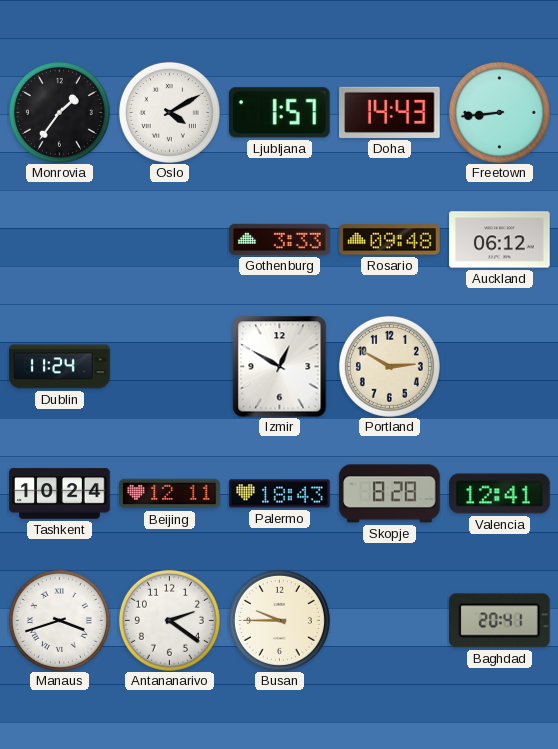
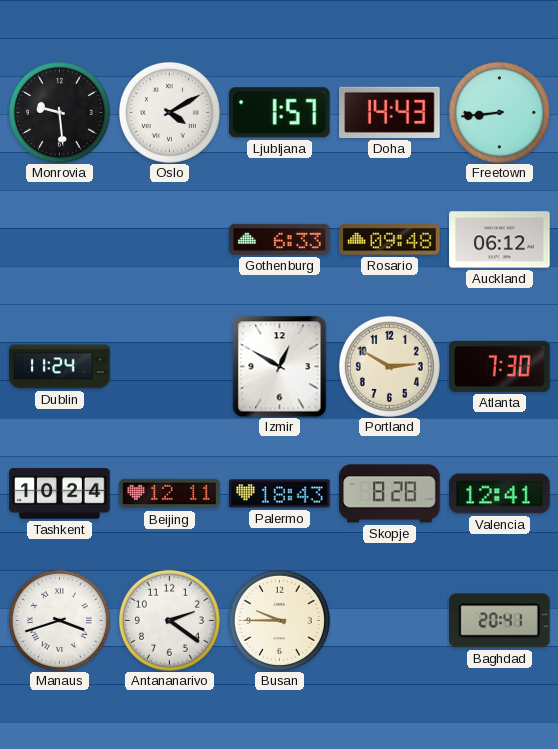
Monrovia: 1:36 -> 9:29
Gothenburg: 3:33 -> 6:33
Atlanta: none -> 7:30
